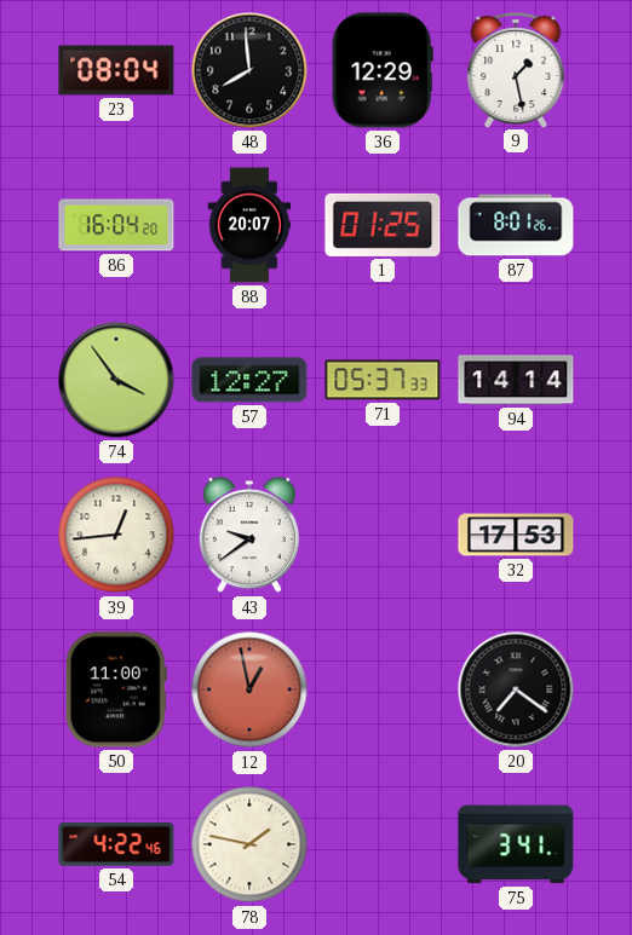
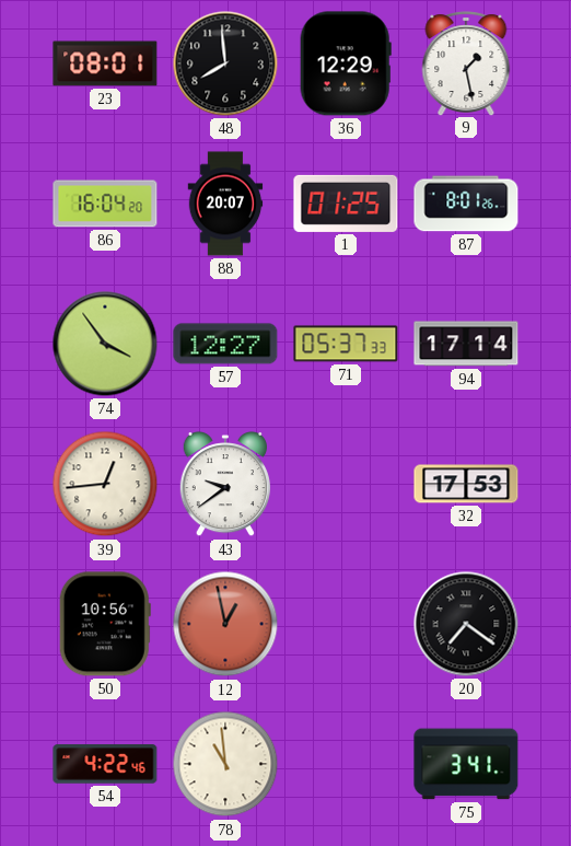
23: 08:04 -> 08:01
94: 14:14 -> 17:14
50: 11:00 -> 10:56
78: 1:47 -> 10:59
